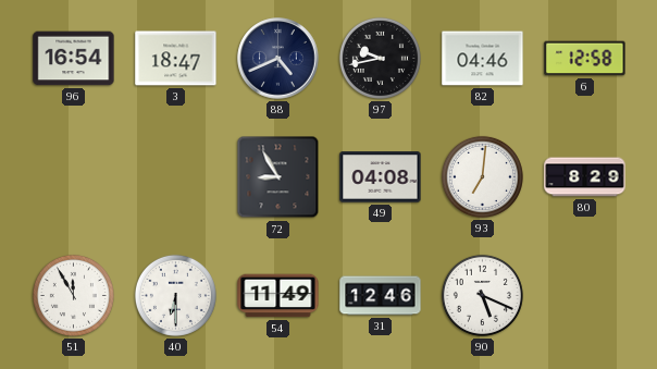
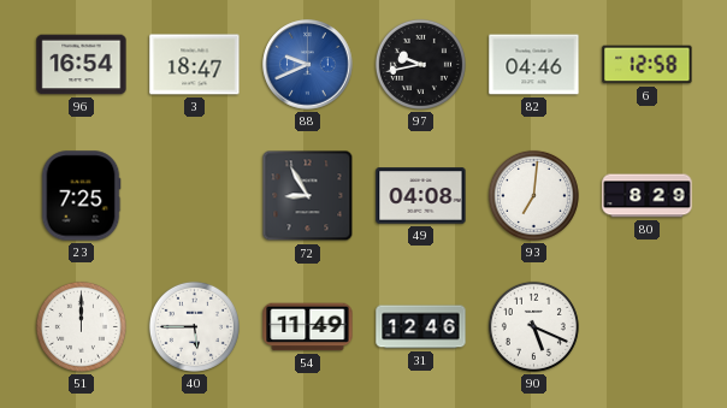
88: 4:41 -> 9:41
88 dial: navy -> blue
23: none -> 7:25
51: 11:55 -> 12:00
40: 6:30 -> 5:45
